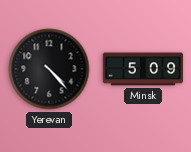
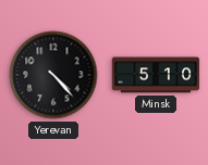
Minsk: 5:09 -> 5:10
